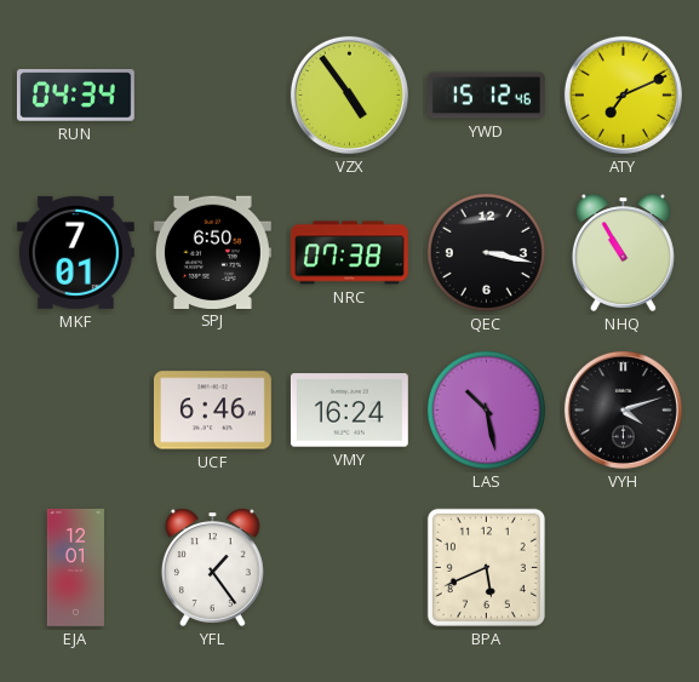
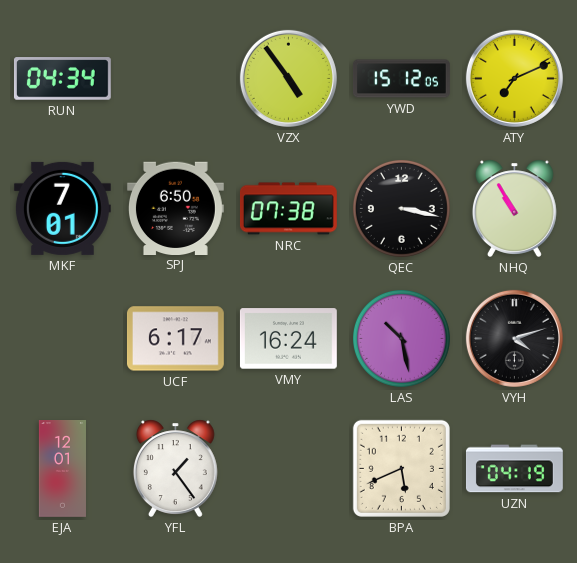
YWD: 15:12:46 -> 15:12:05
UCF: 6:46 -> 6:17
UZN: none -> 04:19
